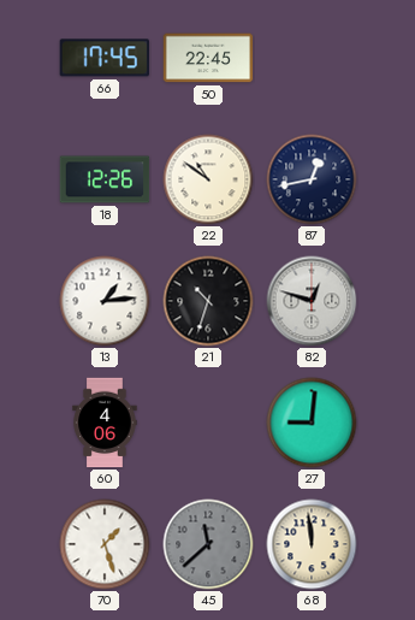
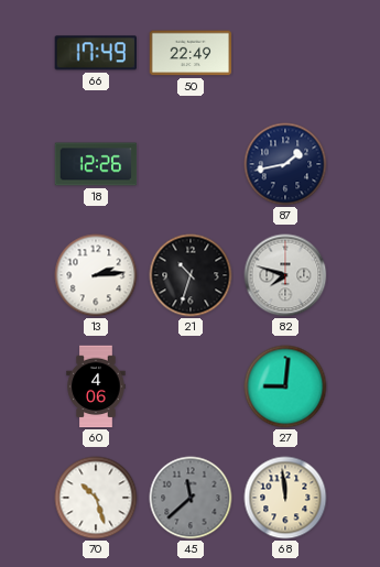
66: 17:45 -> 17:49
50: 22:45 -> 22:49
22: 10:51 -> none
87: 12:43 -> 1:43
13: 1:14 -> 2:14
82: 12:48 -> 7:48
70: 1:27 -> 10:27
